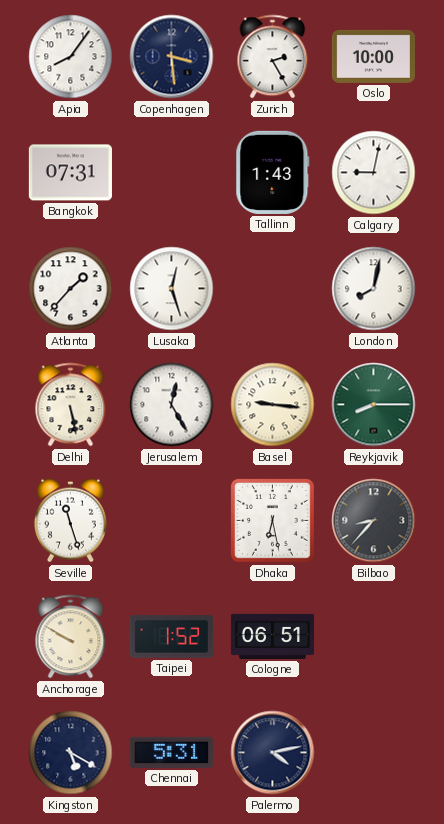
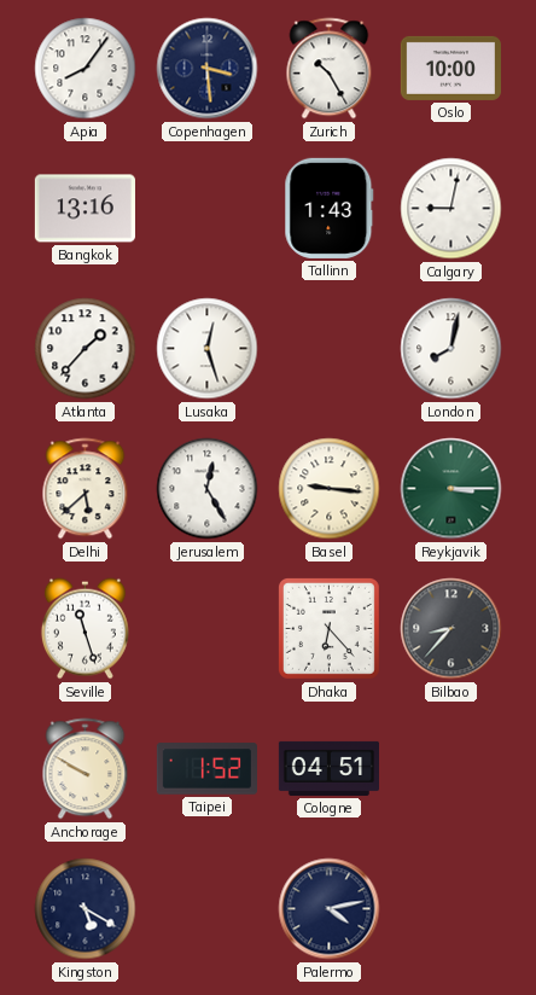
Zurich: 2:25 -> 10:25
Bangkok: 07:31 -> 13:16
Delhi: 5:28 -> 5:38
Reykjavik: 8:15 -> 3:15
Dhaka: 6:28 -> 6:23
Cologne: 06:51 -> 04:51
Chennai: 5:31 -> none
